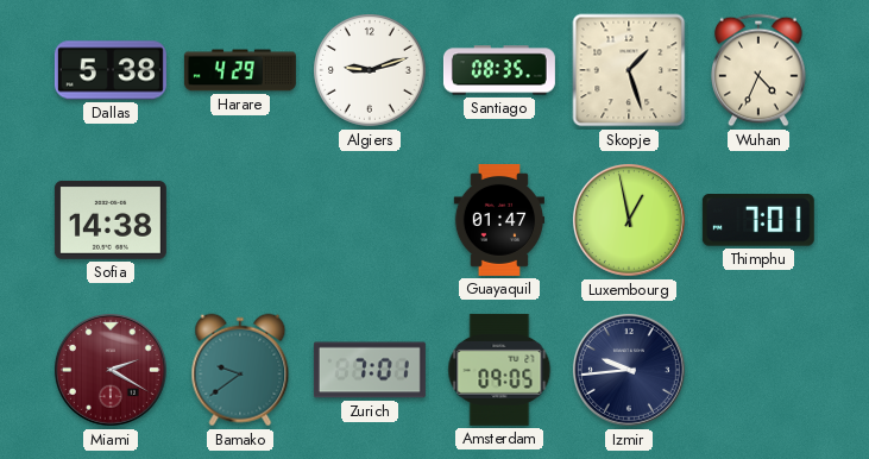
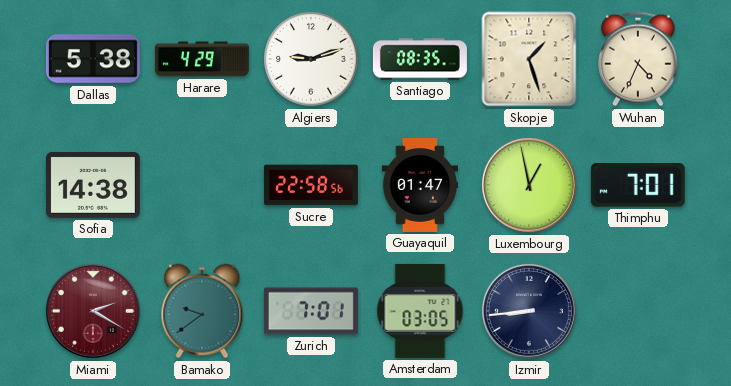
Sucre: none -> 22:58
Amsterdam: 09:05 -> 03:05
Izmir: 9:44 -> 8:44
